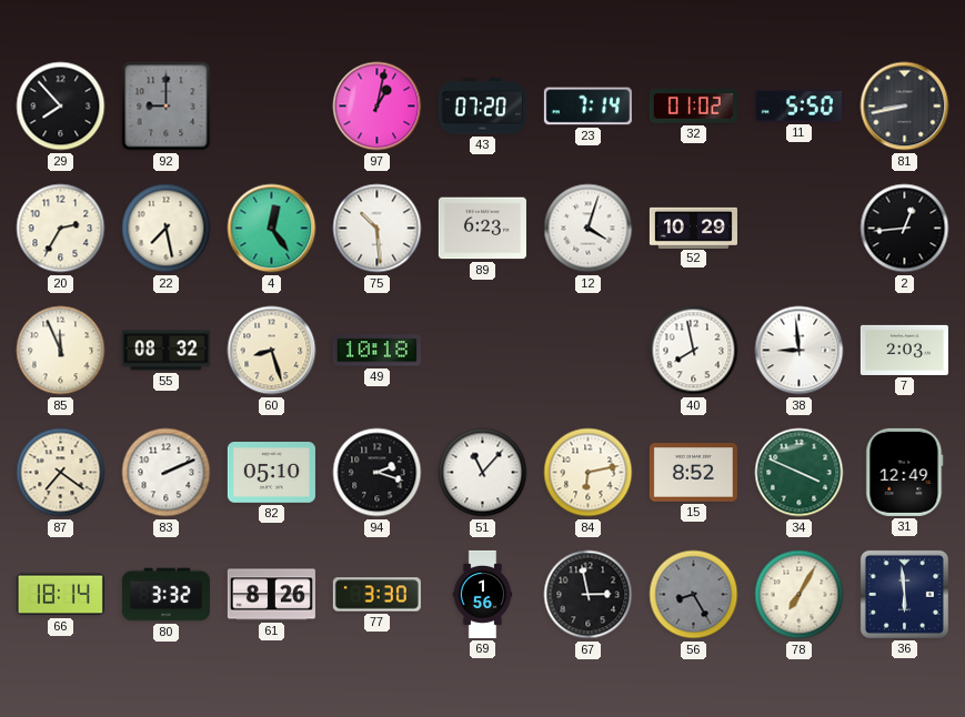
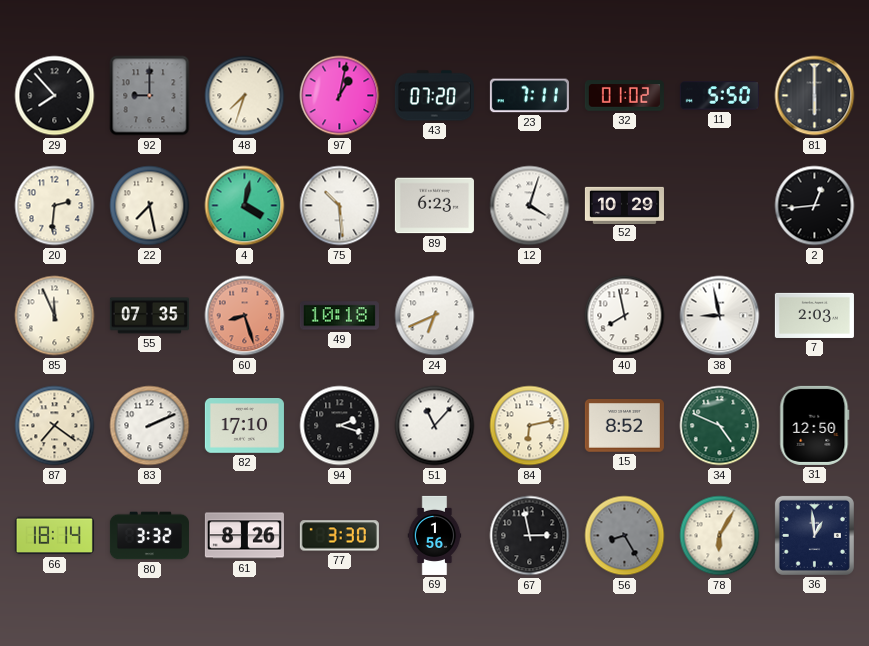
48: none -> 7:33
23: 7:14 -> 7:11
81: 8:43 -> 6:00
20: 2:35 -> 2:31
4: 12:24 -> 4:02
55: 08:32 -> 07:35
60 dial: cream -> salmon
24: none -> 6:41
38: 8:59 -> 8:58
82: 05:10 -> 17:10
34: 3:49 -> 4:49
31: 12:49 -> 12:50
78: 7:05 -> 6:05
36: 5:59 -> 12:59
